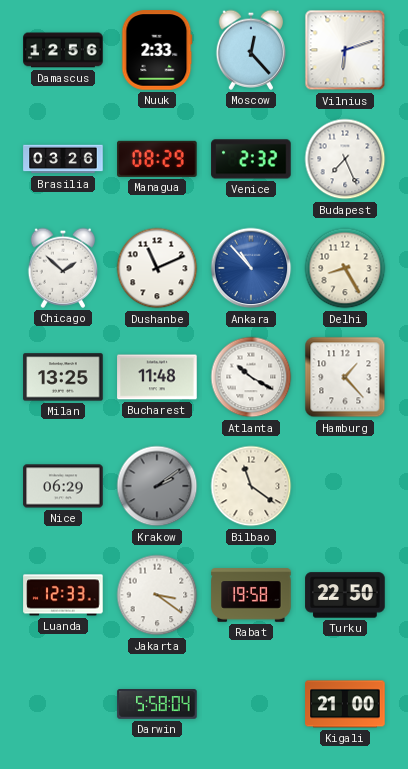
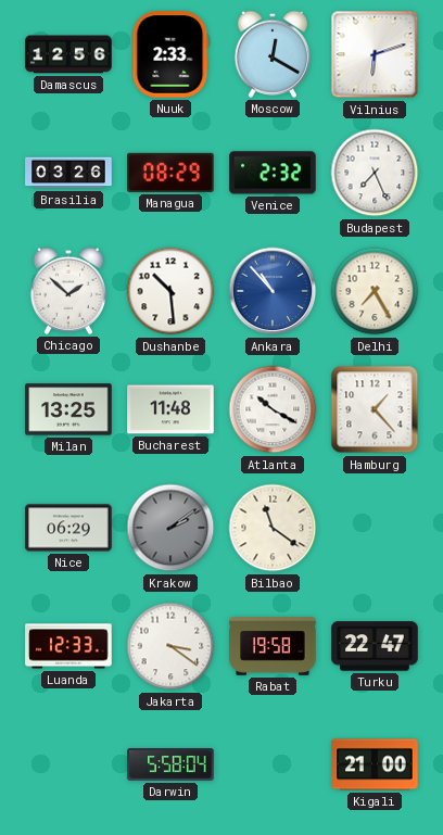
Moscow: 12:23 -> 12:20
Dushanbe: 11:11 -> 10:29
Delhi: 8:25 -> 7:25
Turku: 22:50 -> 22:47
